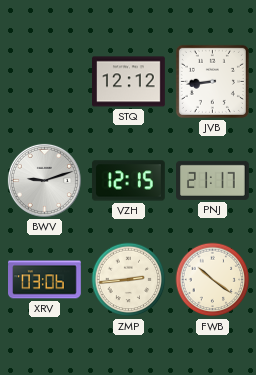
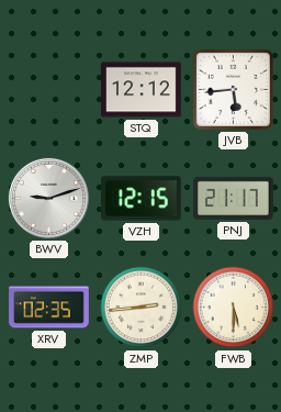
JVB: 8:44 -> 5:44
XRV: 03:06 -> 02:35
FWB: 10:21 -> 5:30
